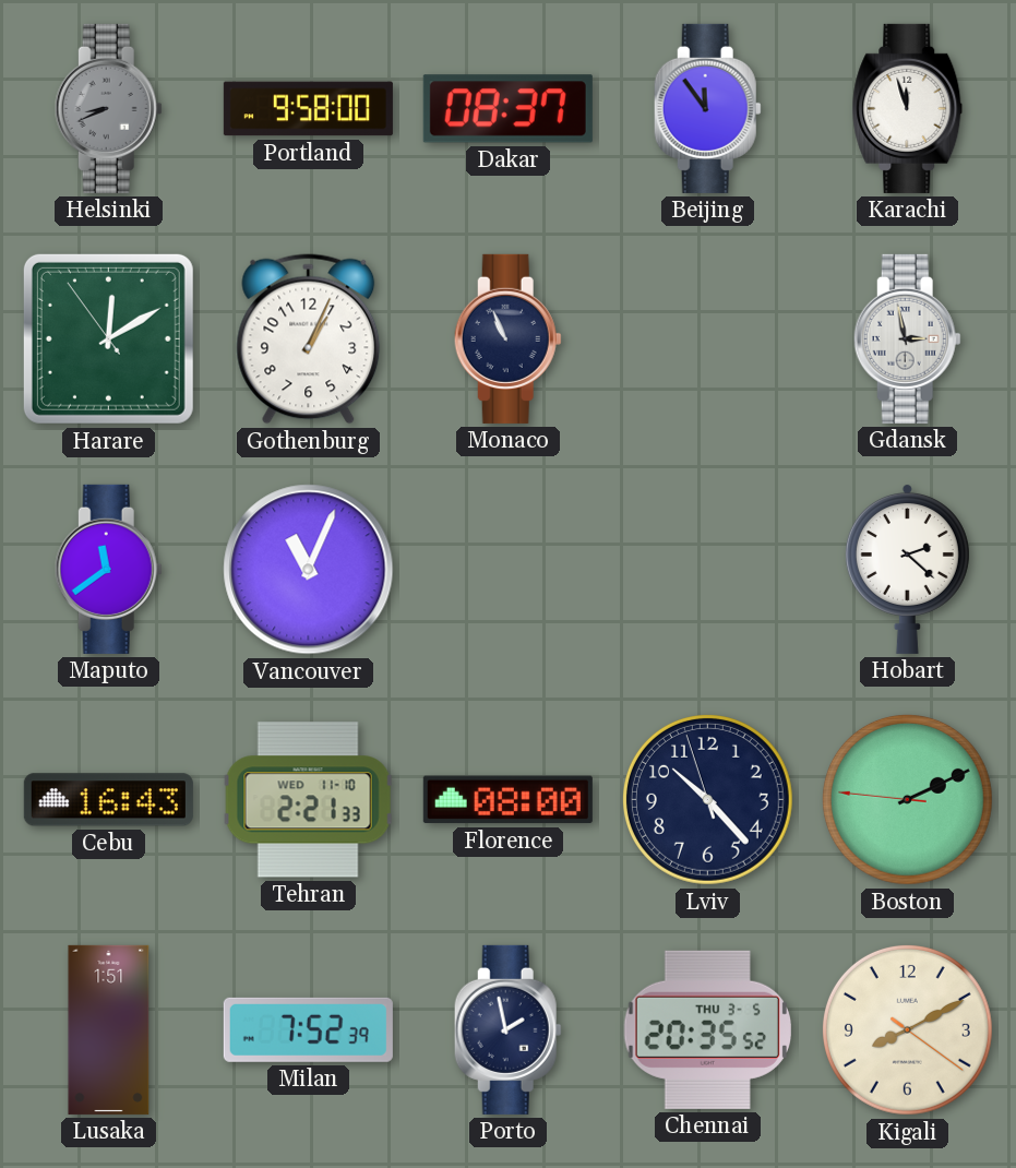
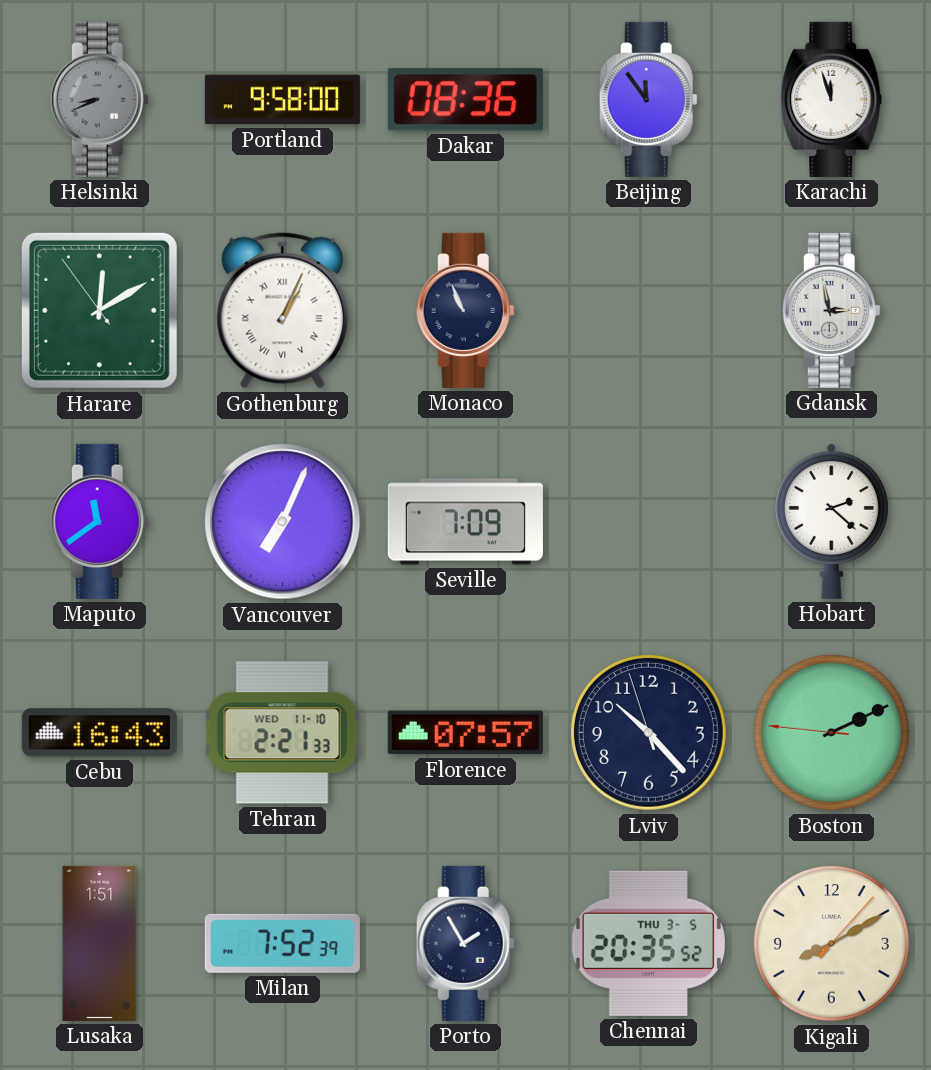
Dakar: 08:37 -> 08:36
Gothenburg numerals: Arabic -> Roman
Vancouver: 11:04 -> 7:04
Seville: none -> 7:09
Florence: 08:00 -> 07:57
Porto: 1:58 -> 1:55
Kigali: 8:10:21 -> 8:10:07
